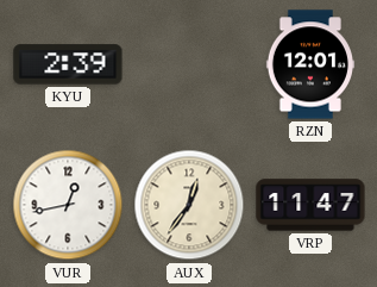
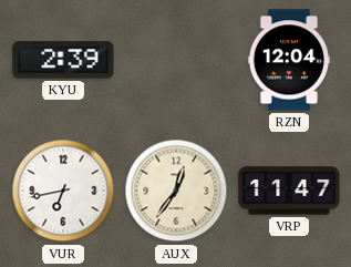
RZN: 12:01 -> 12:04
VUR: 12:43 -> 6:43
